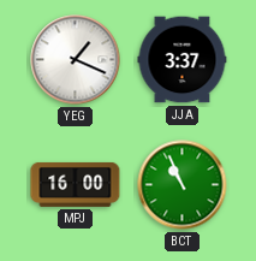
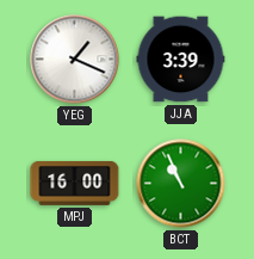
JJA: 3:37 -> 3:39
